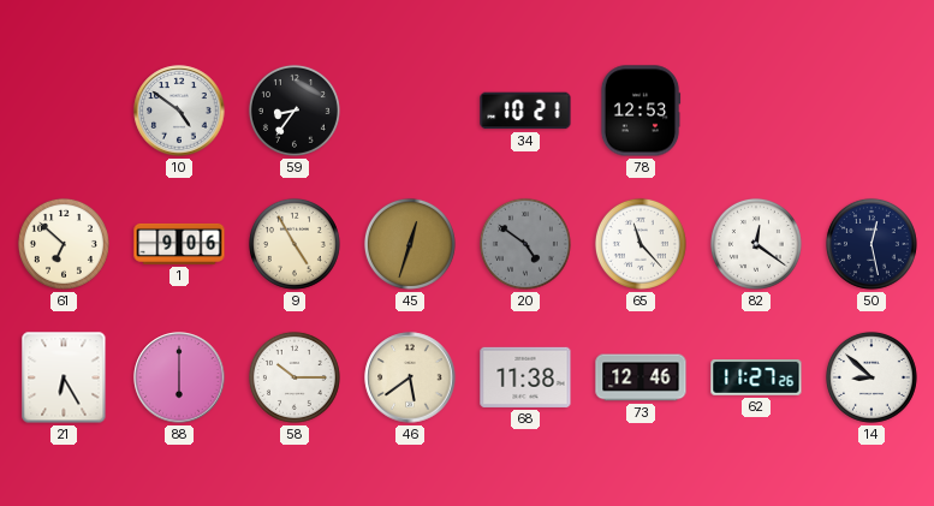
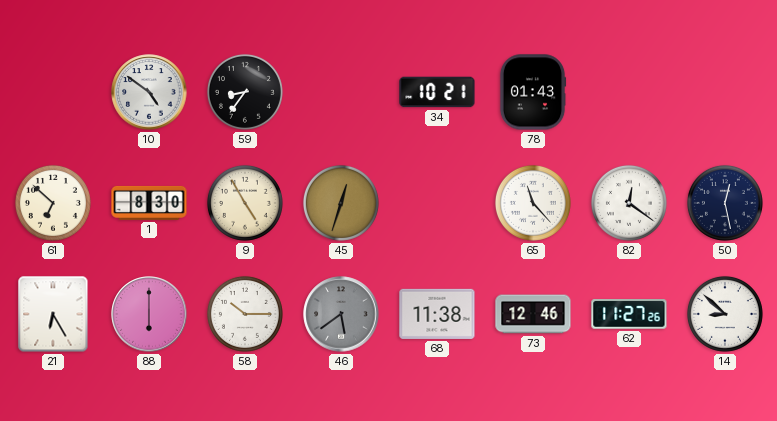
78: 12:53 -> 01:43
1: 9:06 -> 8:30
20: 4:51 -> none
46 dial: cream -> grey
